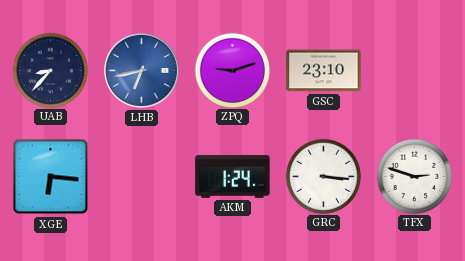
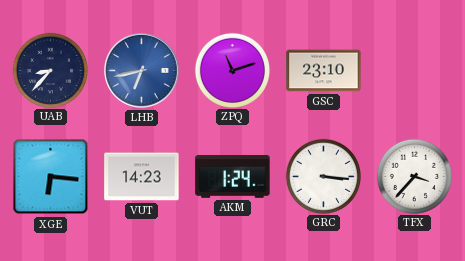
ZPQ: 9:12 -> 11:12
VUT: none -> 14:23
TFX: 2:48 -> 3:37
